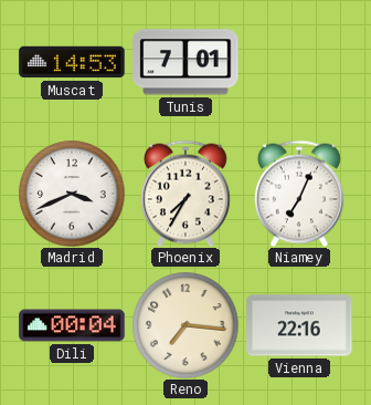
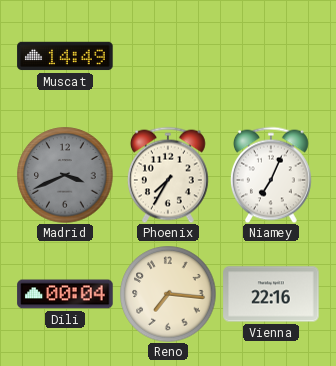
Muscat: 14:53 -> 14:49
Tunis: 7:01 -> none
Madrid dial: white -> grey
